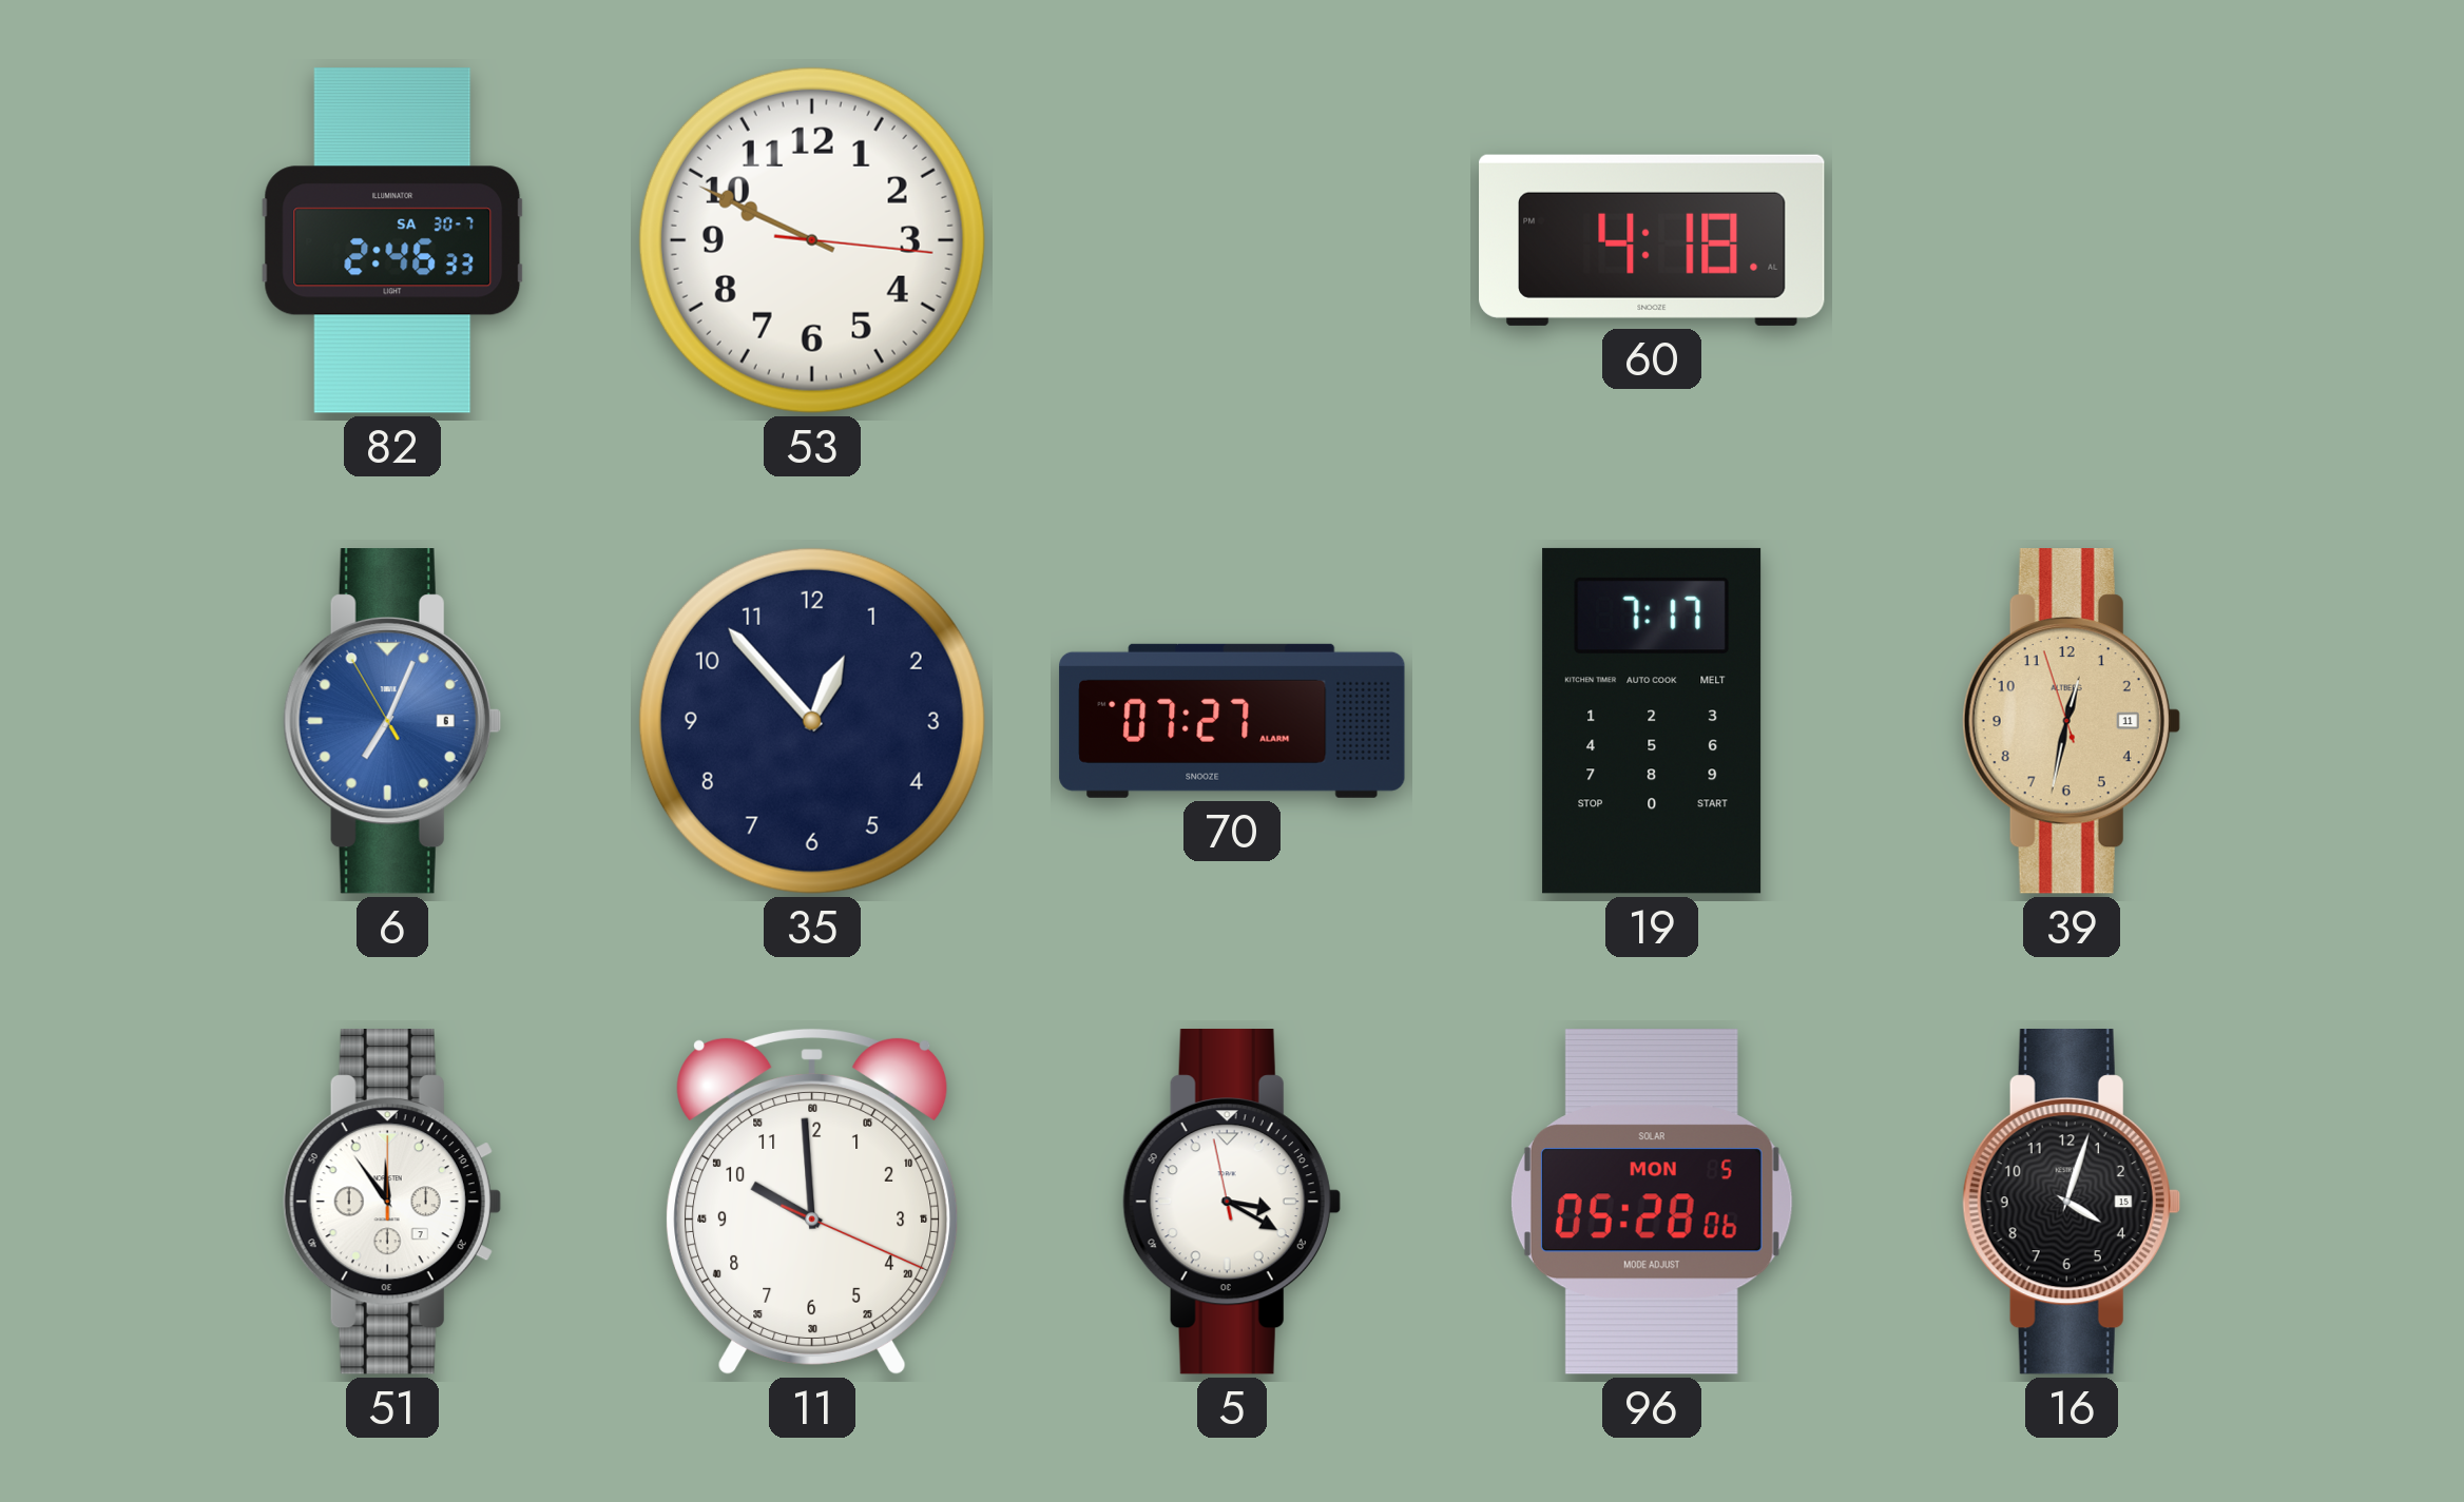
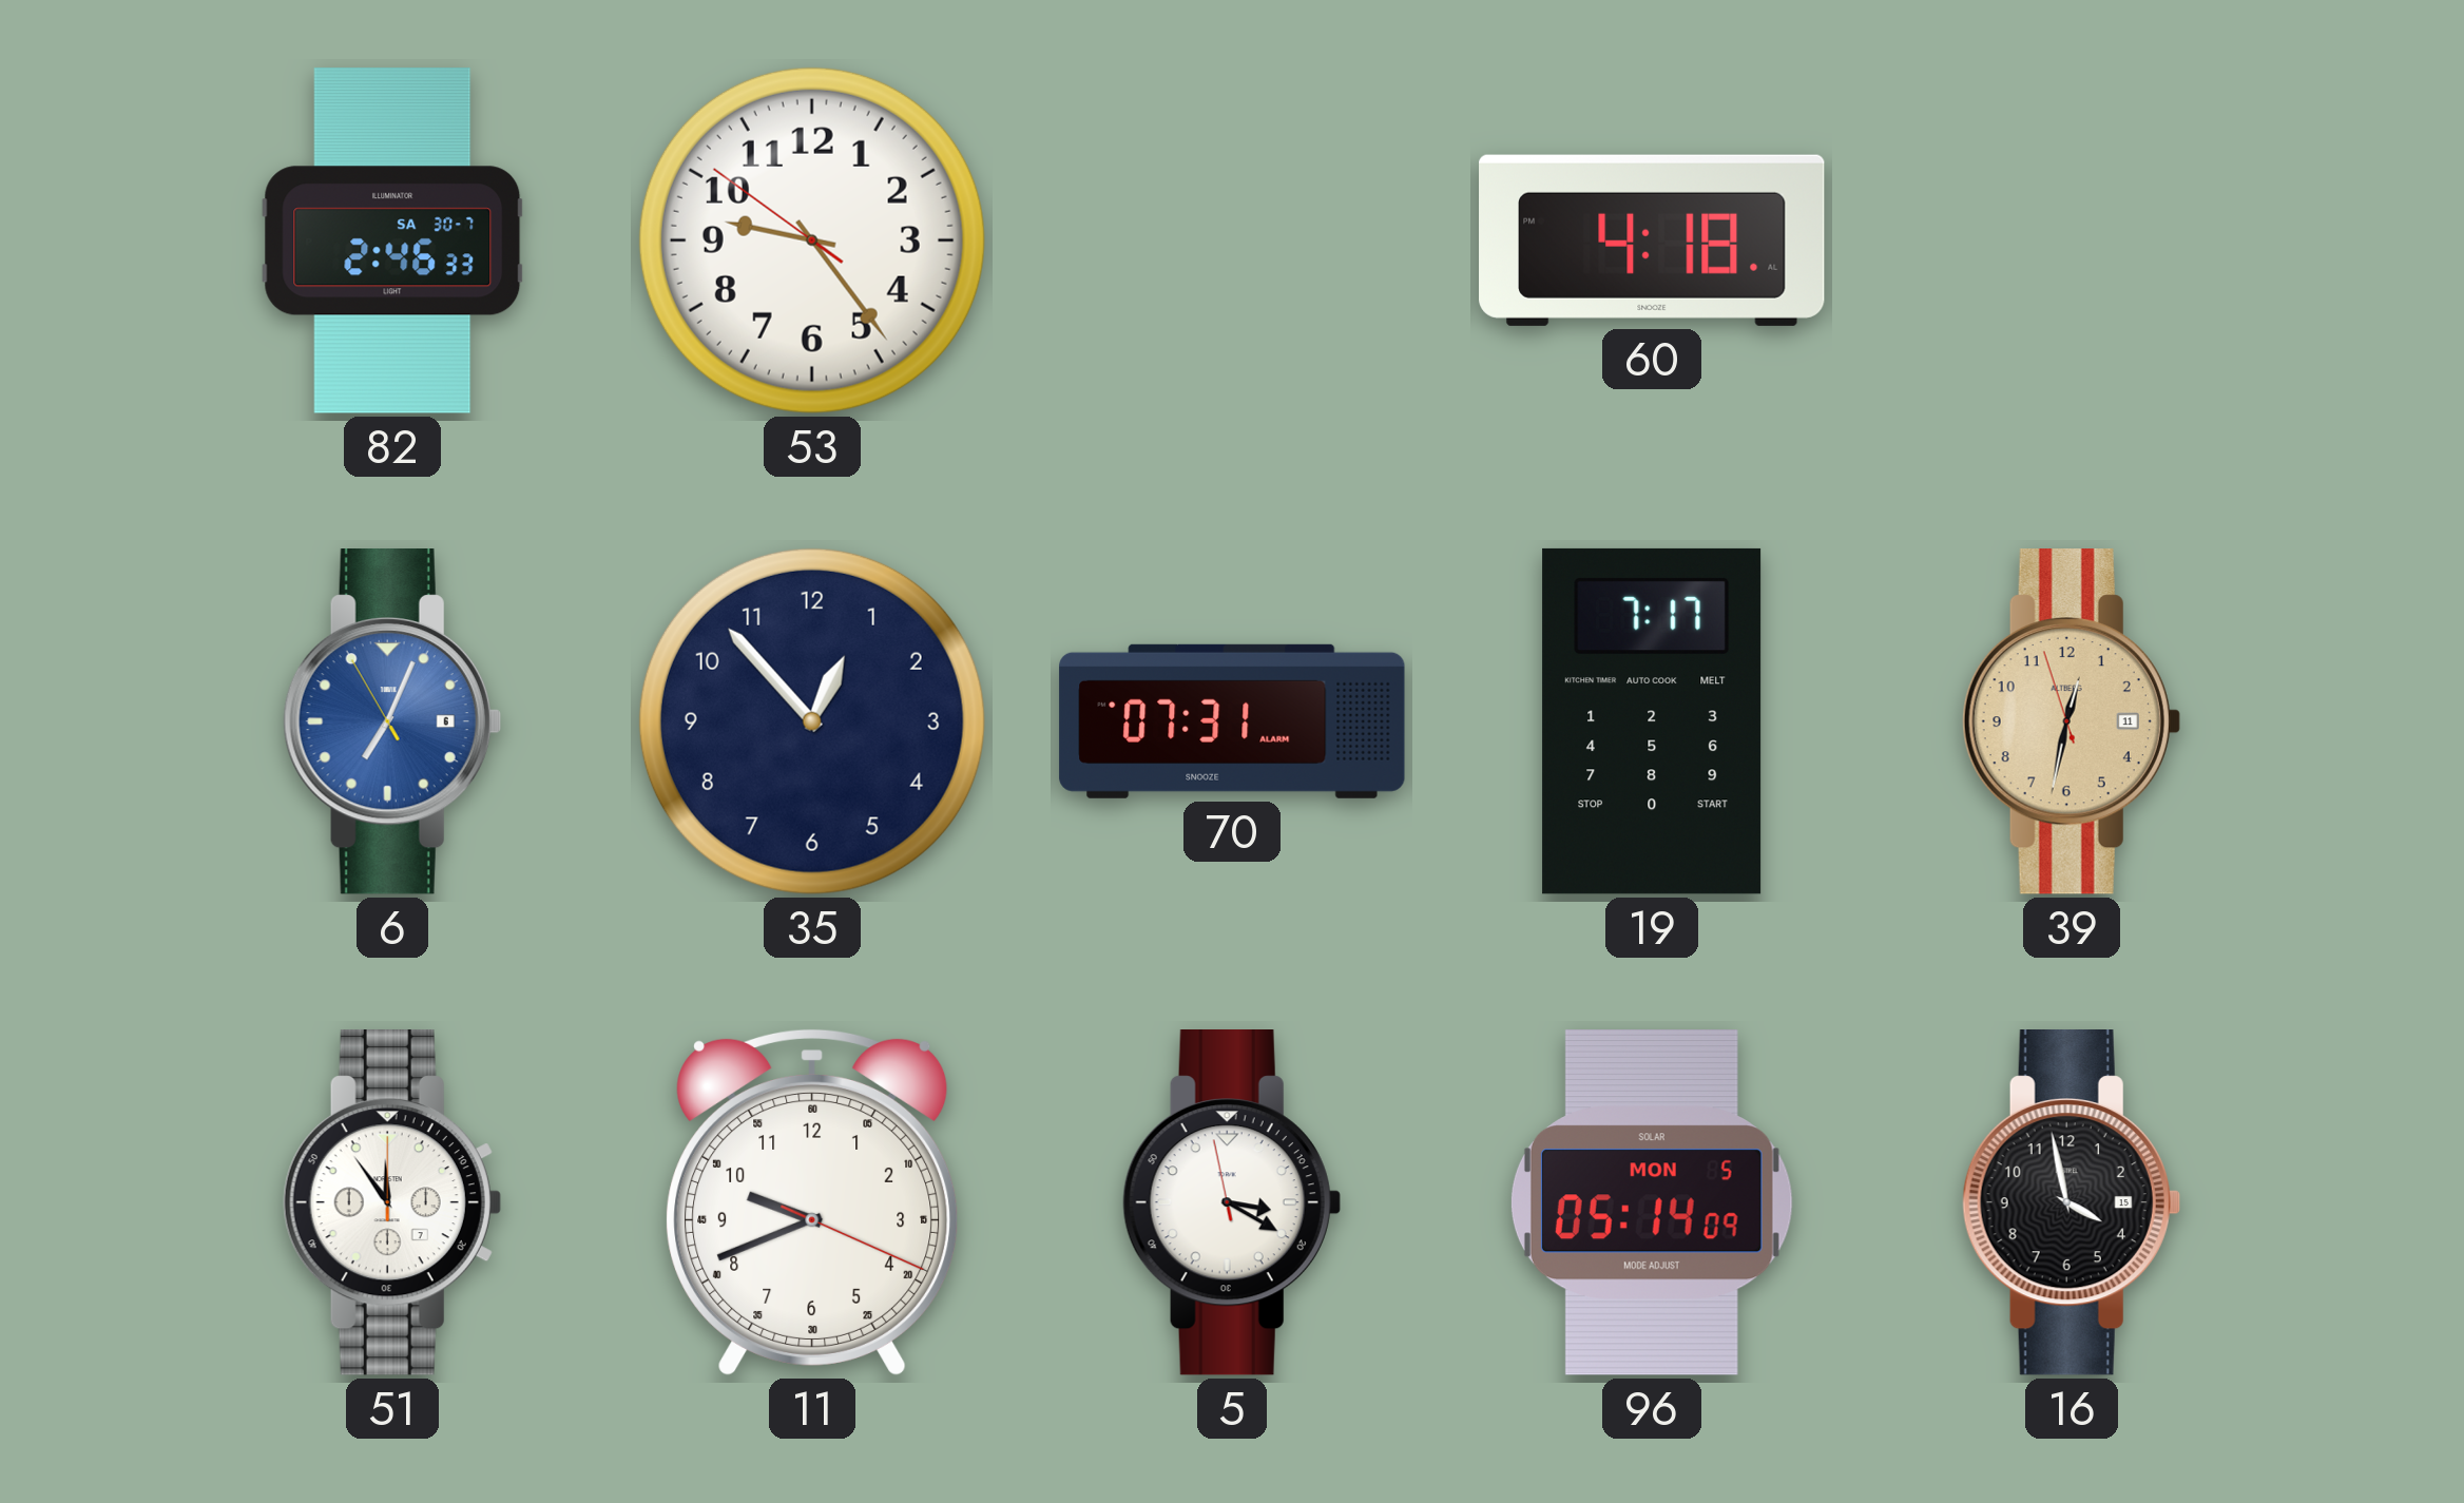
53: 9:49 -> 9:23
70: 07:27 -> 07:31
11: 9:59 -> 9:41
96: 05:28 -> 05:14
16: 4:03 -> 3:58
